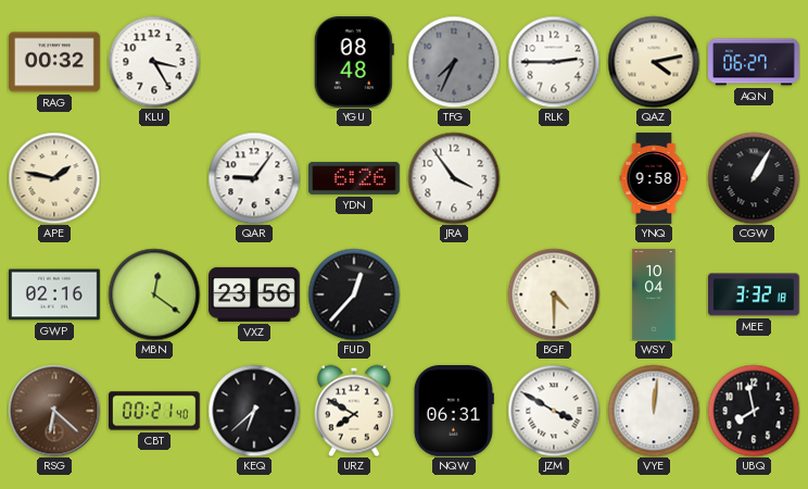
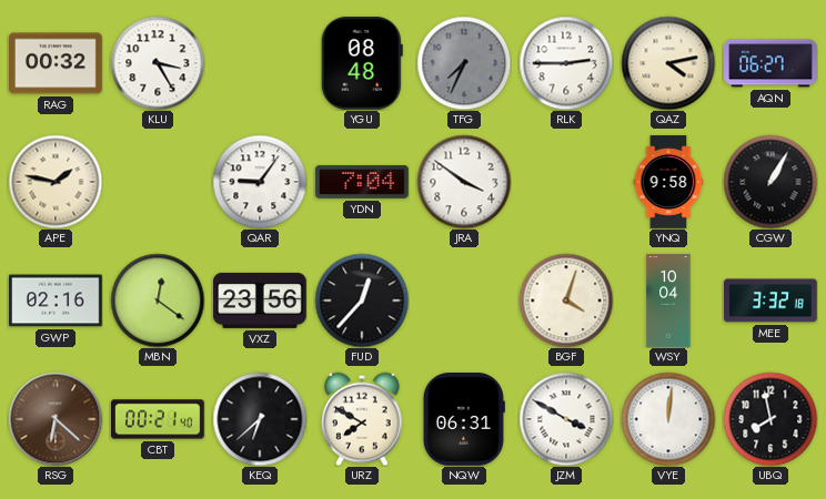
YDN: 6:26 -> 7:04
JRA: 3:54 -> 3:51
BGF: 4:30 -> 4:03
